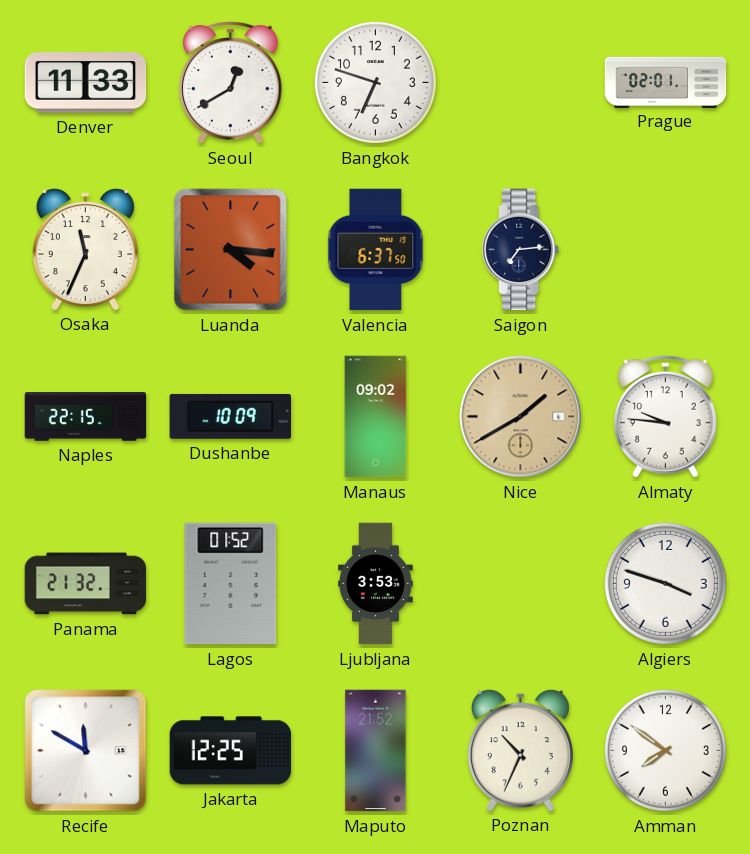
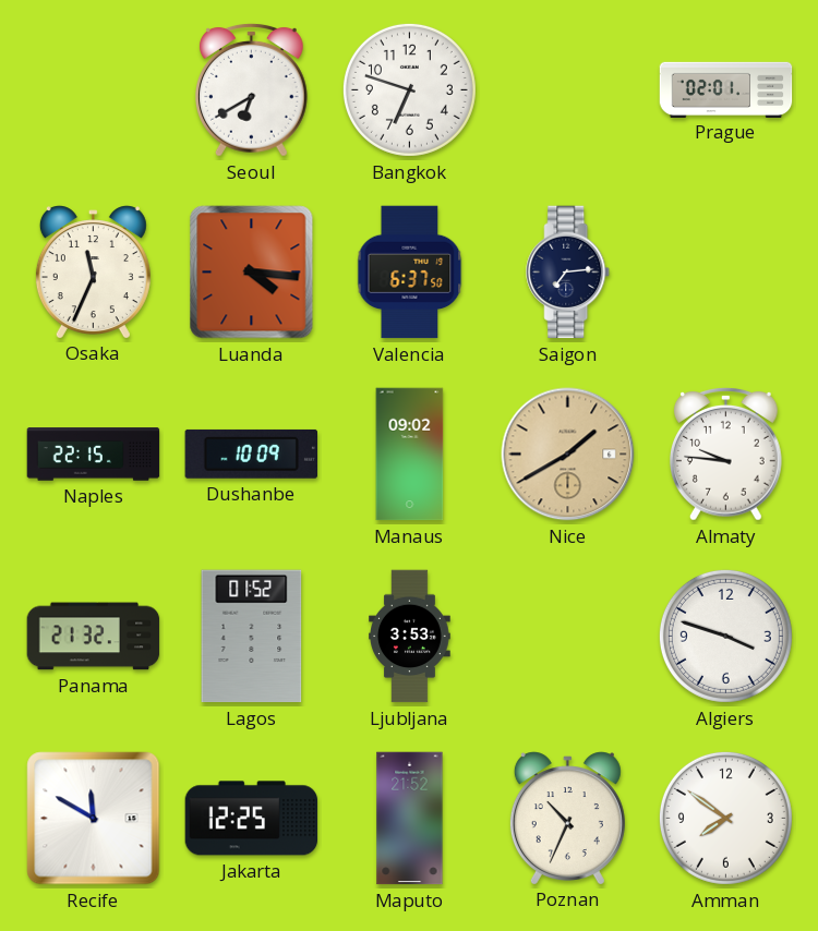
Denver: 11:33 -> none
Seoul: 12:40 -> 6:40
